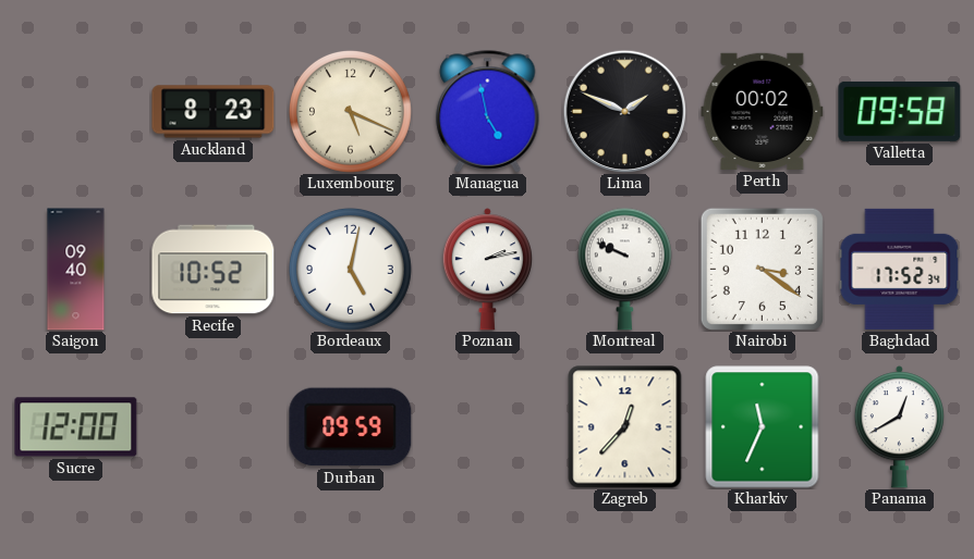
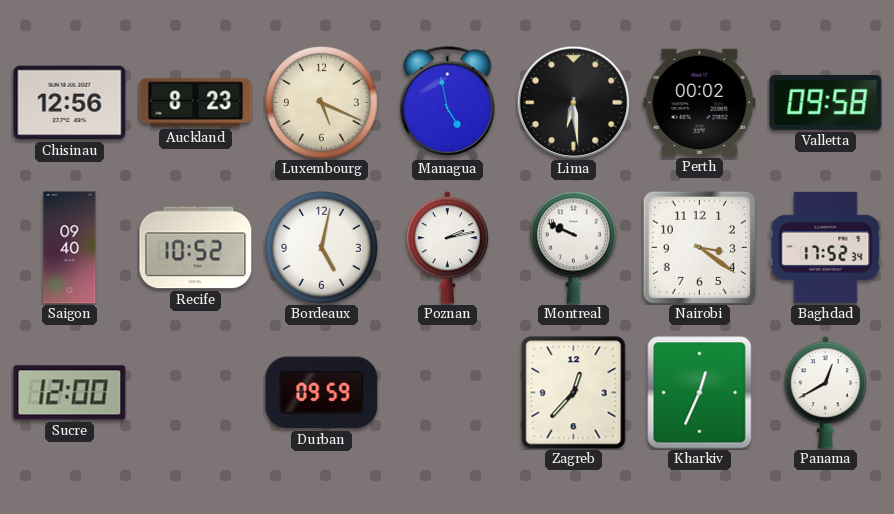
Chisinau: none -> 12:56
Lima: 1:49 -> 6:29
Kharkiv: 11:34 -> 12:34
